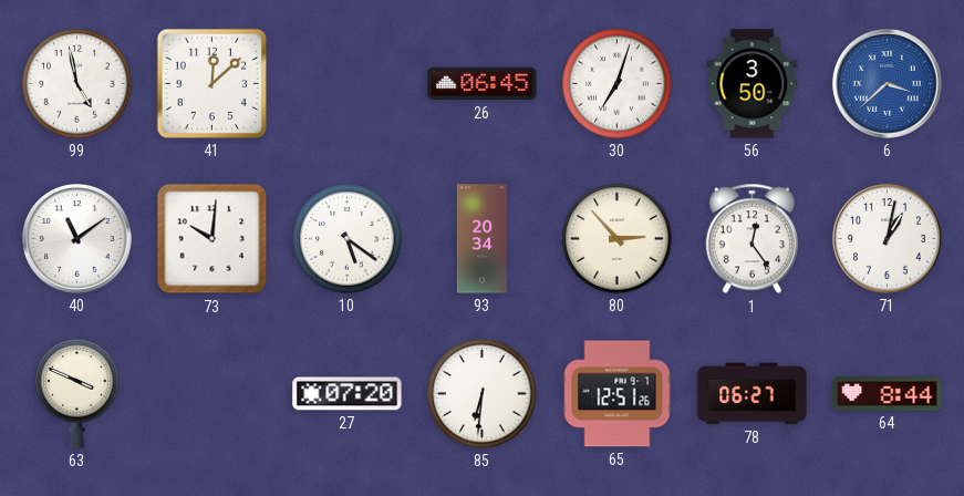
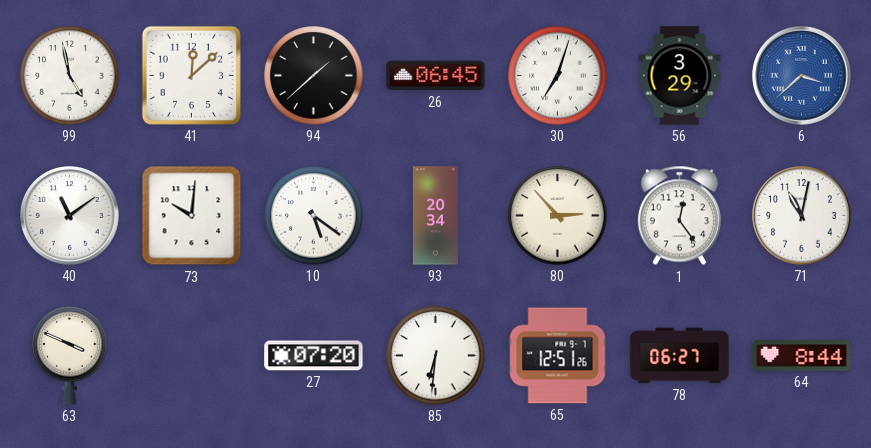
94: none -> 1:38
56: 3:50 -> 3:29
71: 1:02 -> 11:02
